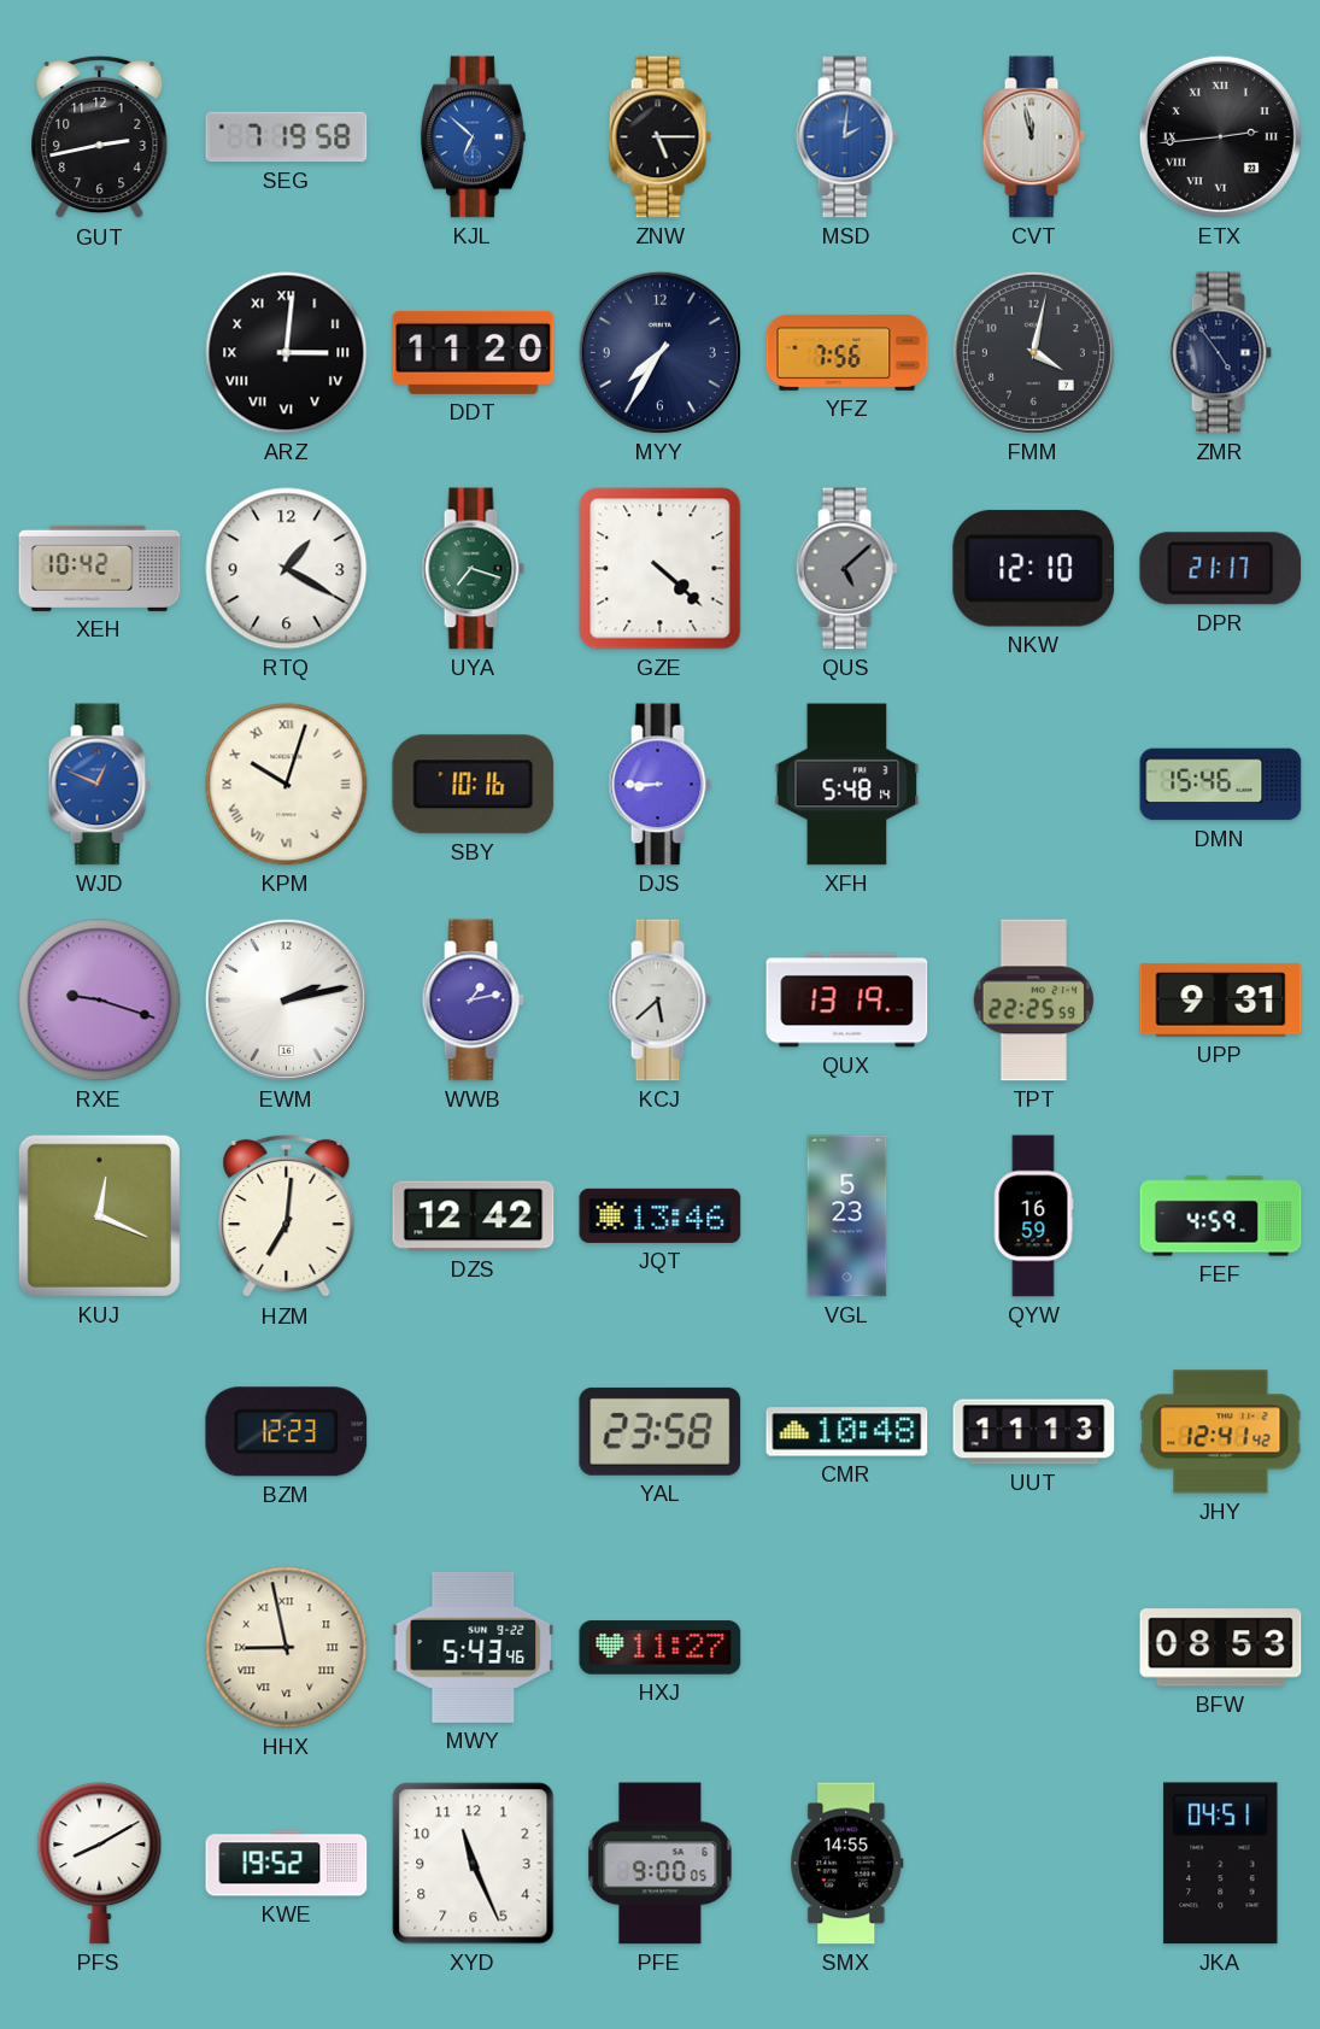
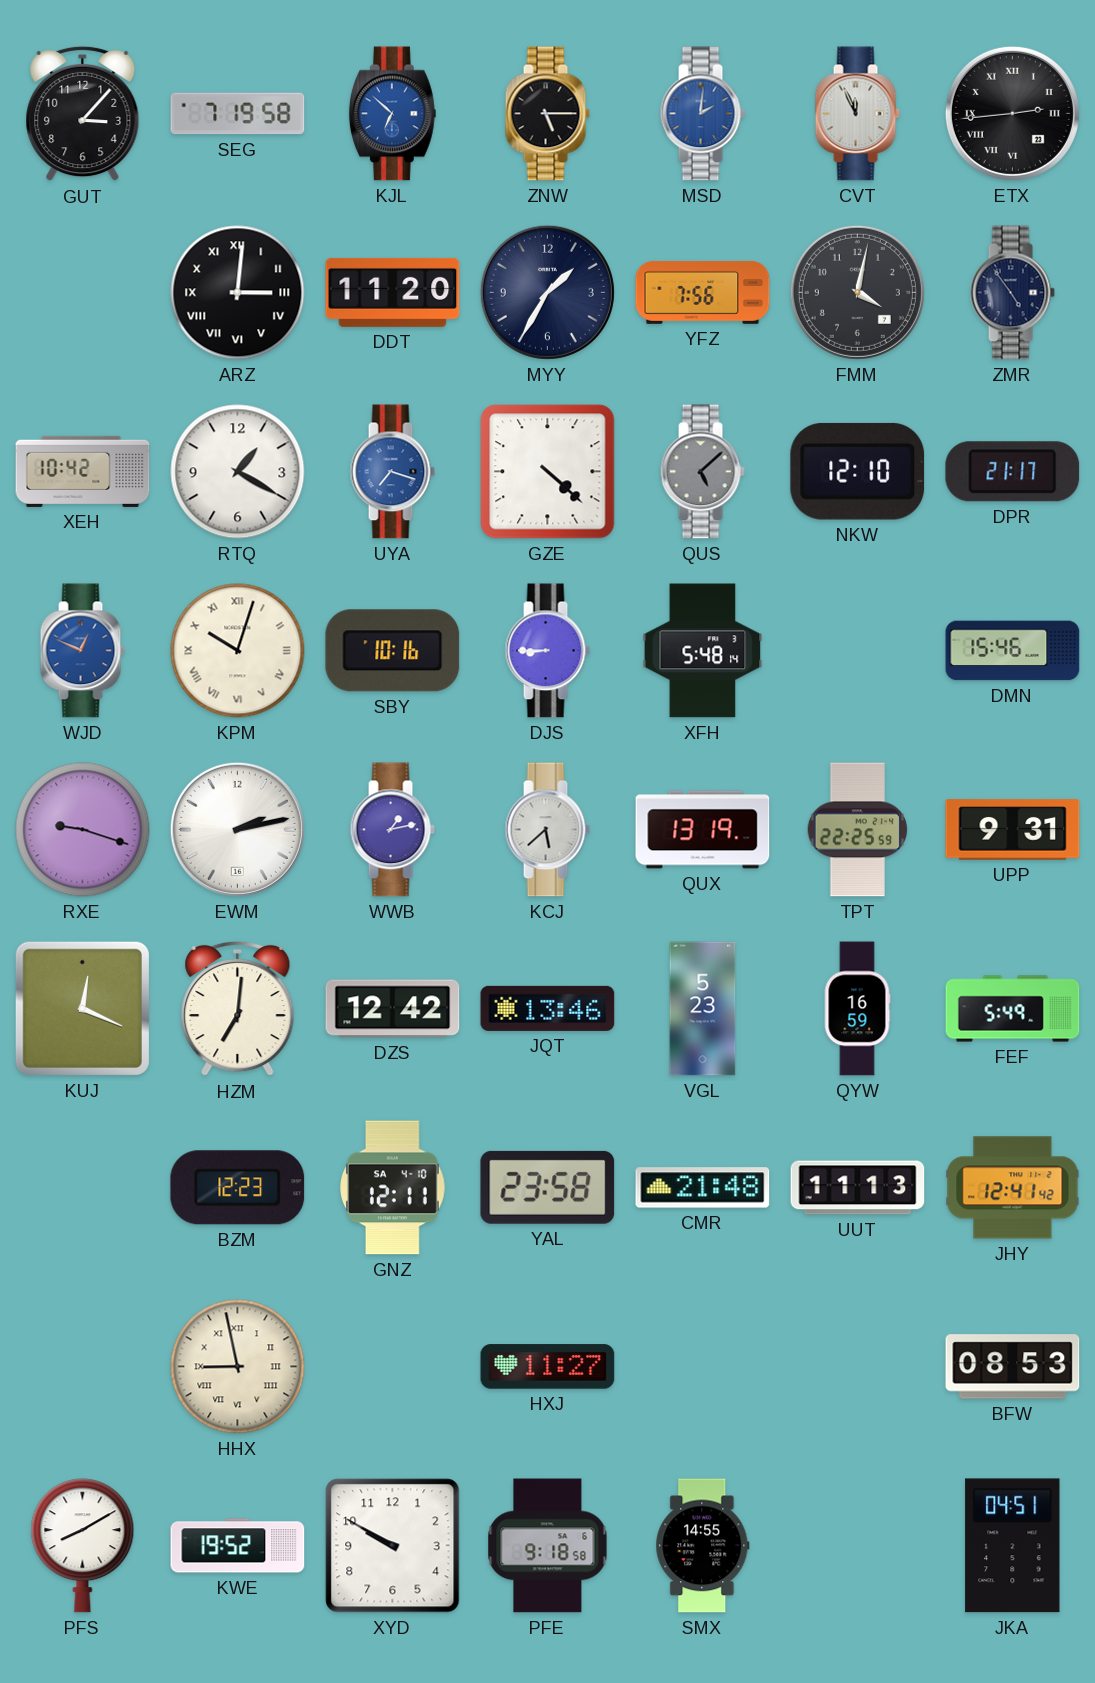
GUT: 2:43 -> 3:07
CVT: 11:58 -> 11:56
MYY: 7:35 -> 1:35
UYA dial: green -> blue
FEF: 4:59 -> 5:49
GNZ: none -> 12:11
CMR: 10:48 -> 21:48
MWY: 5:43 -> none
XYD: 11:26 -> 9:50
PFE: 9:00 -> 9:18
